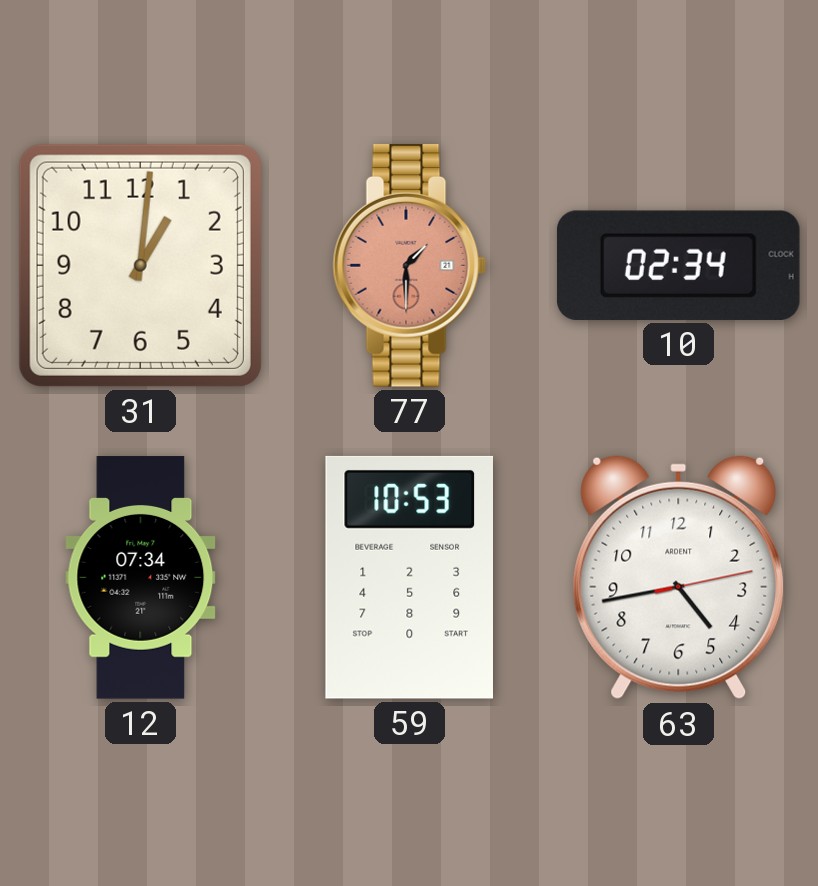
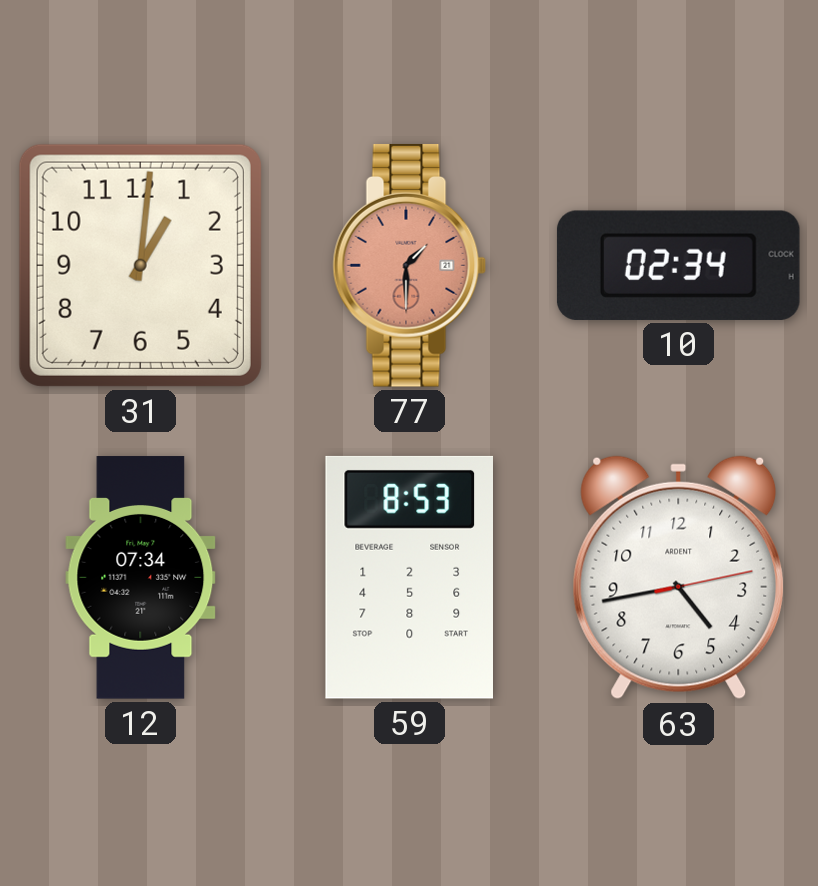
59: 10:53 -> 8:53
